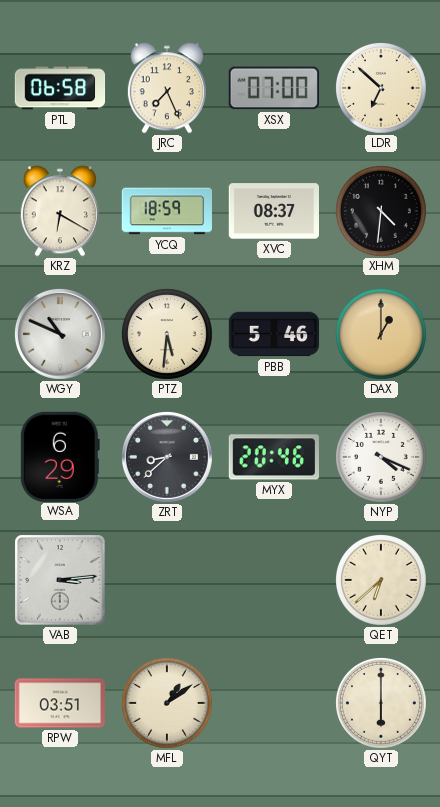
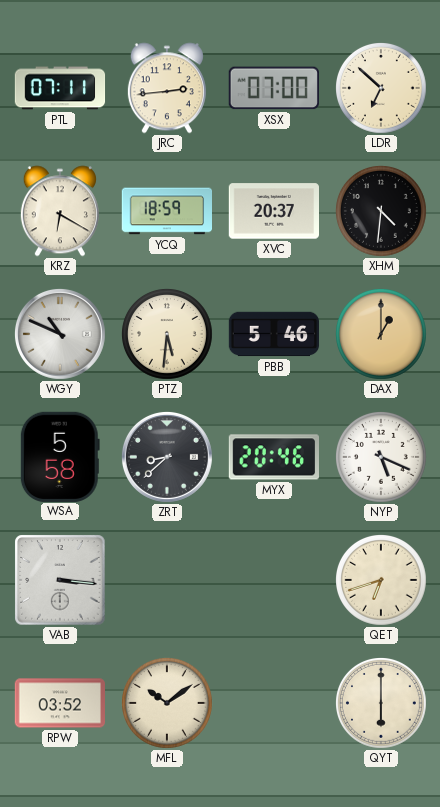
PTL: 06:58 -> 07:11
JRC: 7:26 -> 2:44
XVC: 08:37 -> 20:37
WSA: 6:29 -> 5:58
NYP: 4:19 -> 5:19
VAB: 3:14 -> 3:16
QET: 6:38 -> 6:42
RPW: 03:51 -> 03:52
MFL: 1:09 -> 10:09
